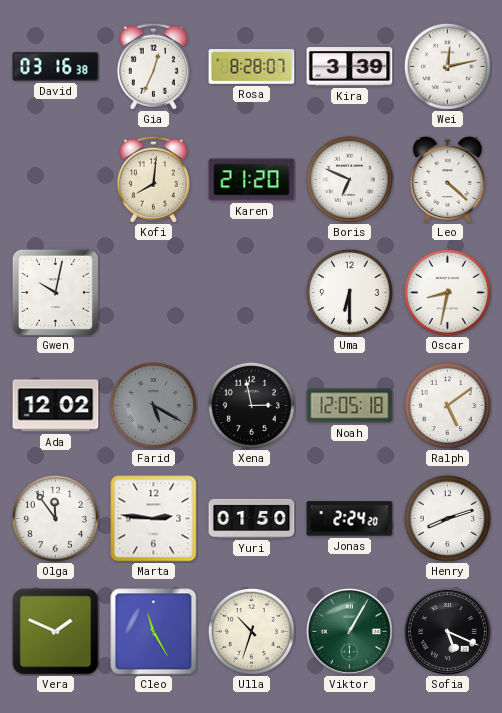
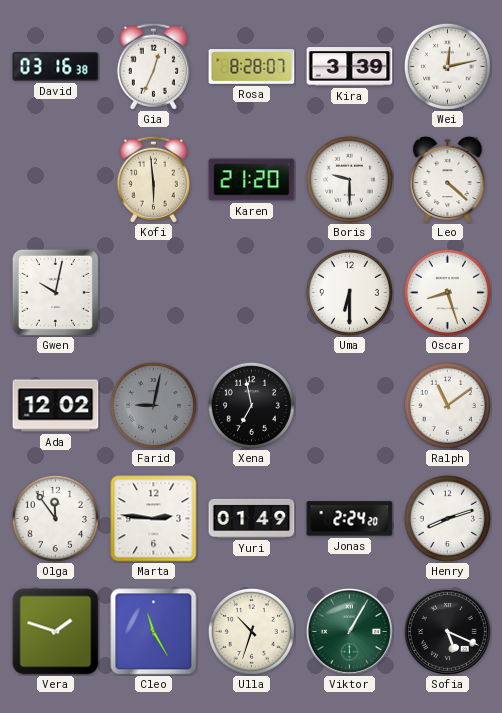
Kofi: 8:01 -> 5:59
Boris: 6:49 -> 9:30
Oscar: 8:32 -> 8:27
Farid: 5:20 -> 9:02
Xena: 2:58 -> 6:58
Noah: 12:05 -> none
Ralph: 5:09 -> 11:09
Yuri: 01:50 -> 01:49
Vera: 1:49 -> 1:48
